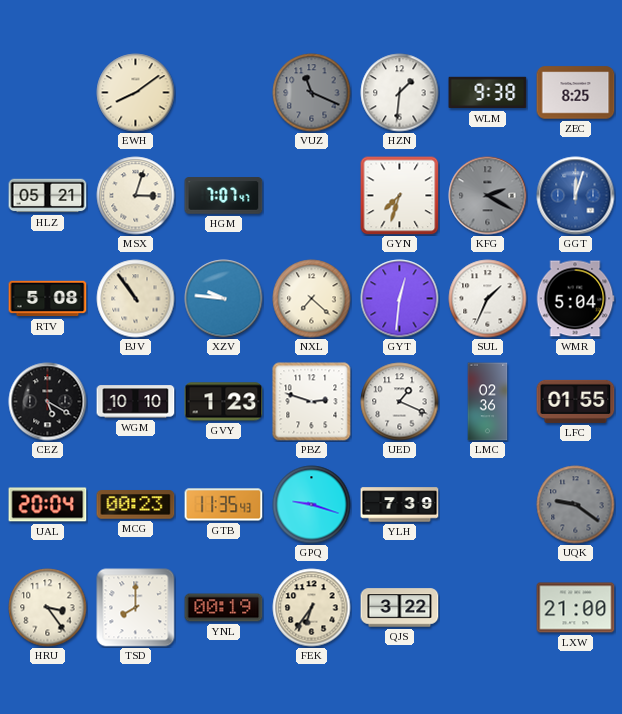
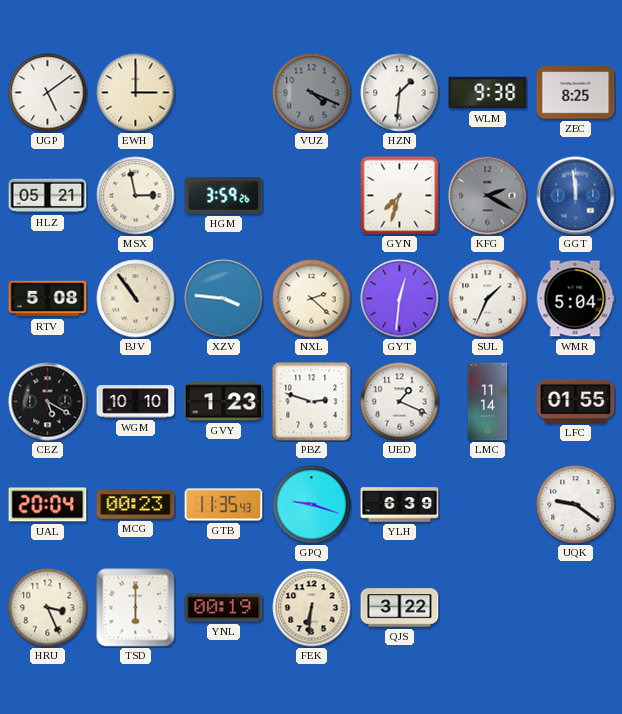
UGP: none -> 5:09
EWH: 8:09 -> 3:00
VUZ: 11:19 -> 4:19
MSX: 3:03 -> 2:58
HGM: 7:07 -> 3:59
GGT: 12:03 -> 11:59
XZV: 9:46 -> 3:46
NXL: 7:22 -> 2:22
LMC: 02:36 -> 11:14
YLH: 7:39 -> 6:39
UQK dial: grey -> white
HRU: 3:24 -> 3:26
TSD: 8:00 -> 6:00
FEK: 6:36 -> 6:31
LXW: 21:00 -> none
